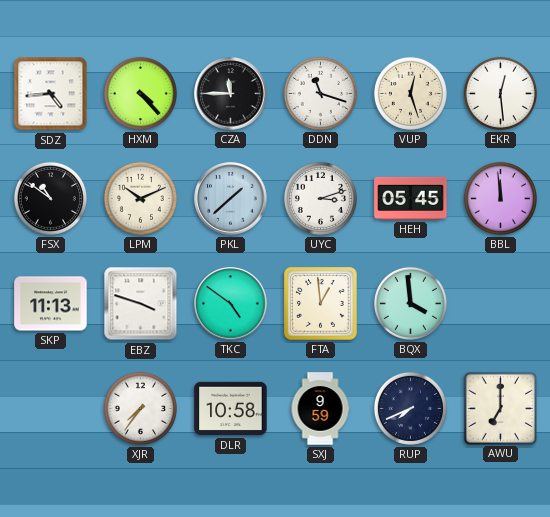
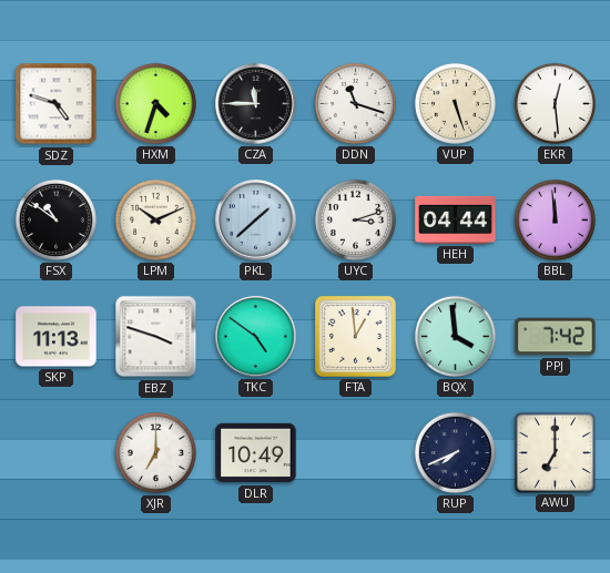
SDZ: 4:44 -> 4:48
HXM: 4:23 -> 4:33
VUP: 12:27 -> 5:27
HEH: 05:45 -> 04:44
PPJ: none -> 7:42
XJR: 7:36 -> 7:00
DLR: 10:58 -> 10:49
SXJ: 9:59 -> none
